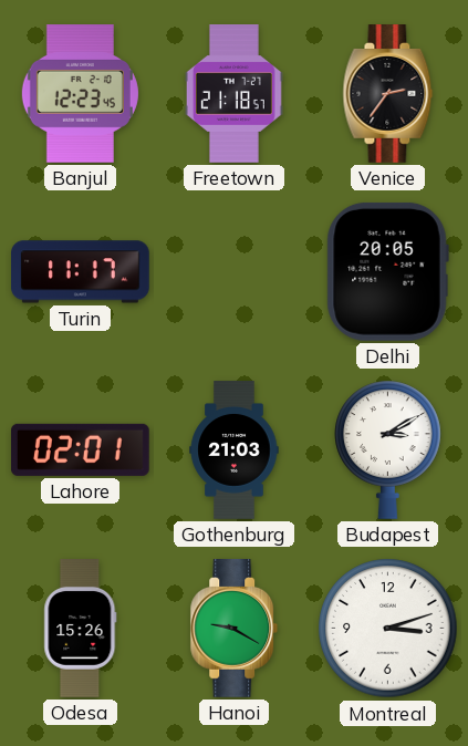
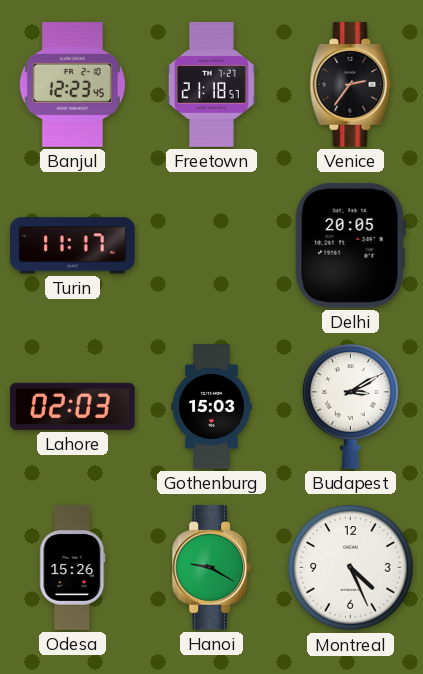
Lahore: 02:01 -> 02:03
Gothenburg: 21:03 -> 15:03
Montreal: 3:12 -> 4:26
